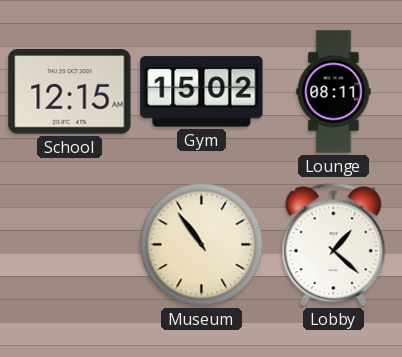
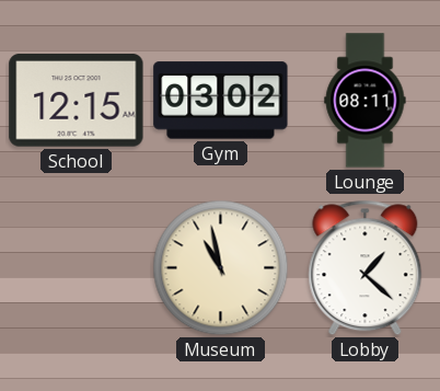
Gym: 15:02 -> 03:02
Museum: 10:54 -> 10:58
